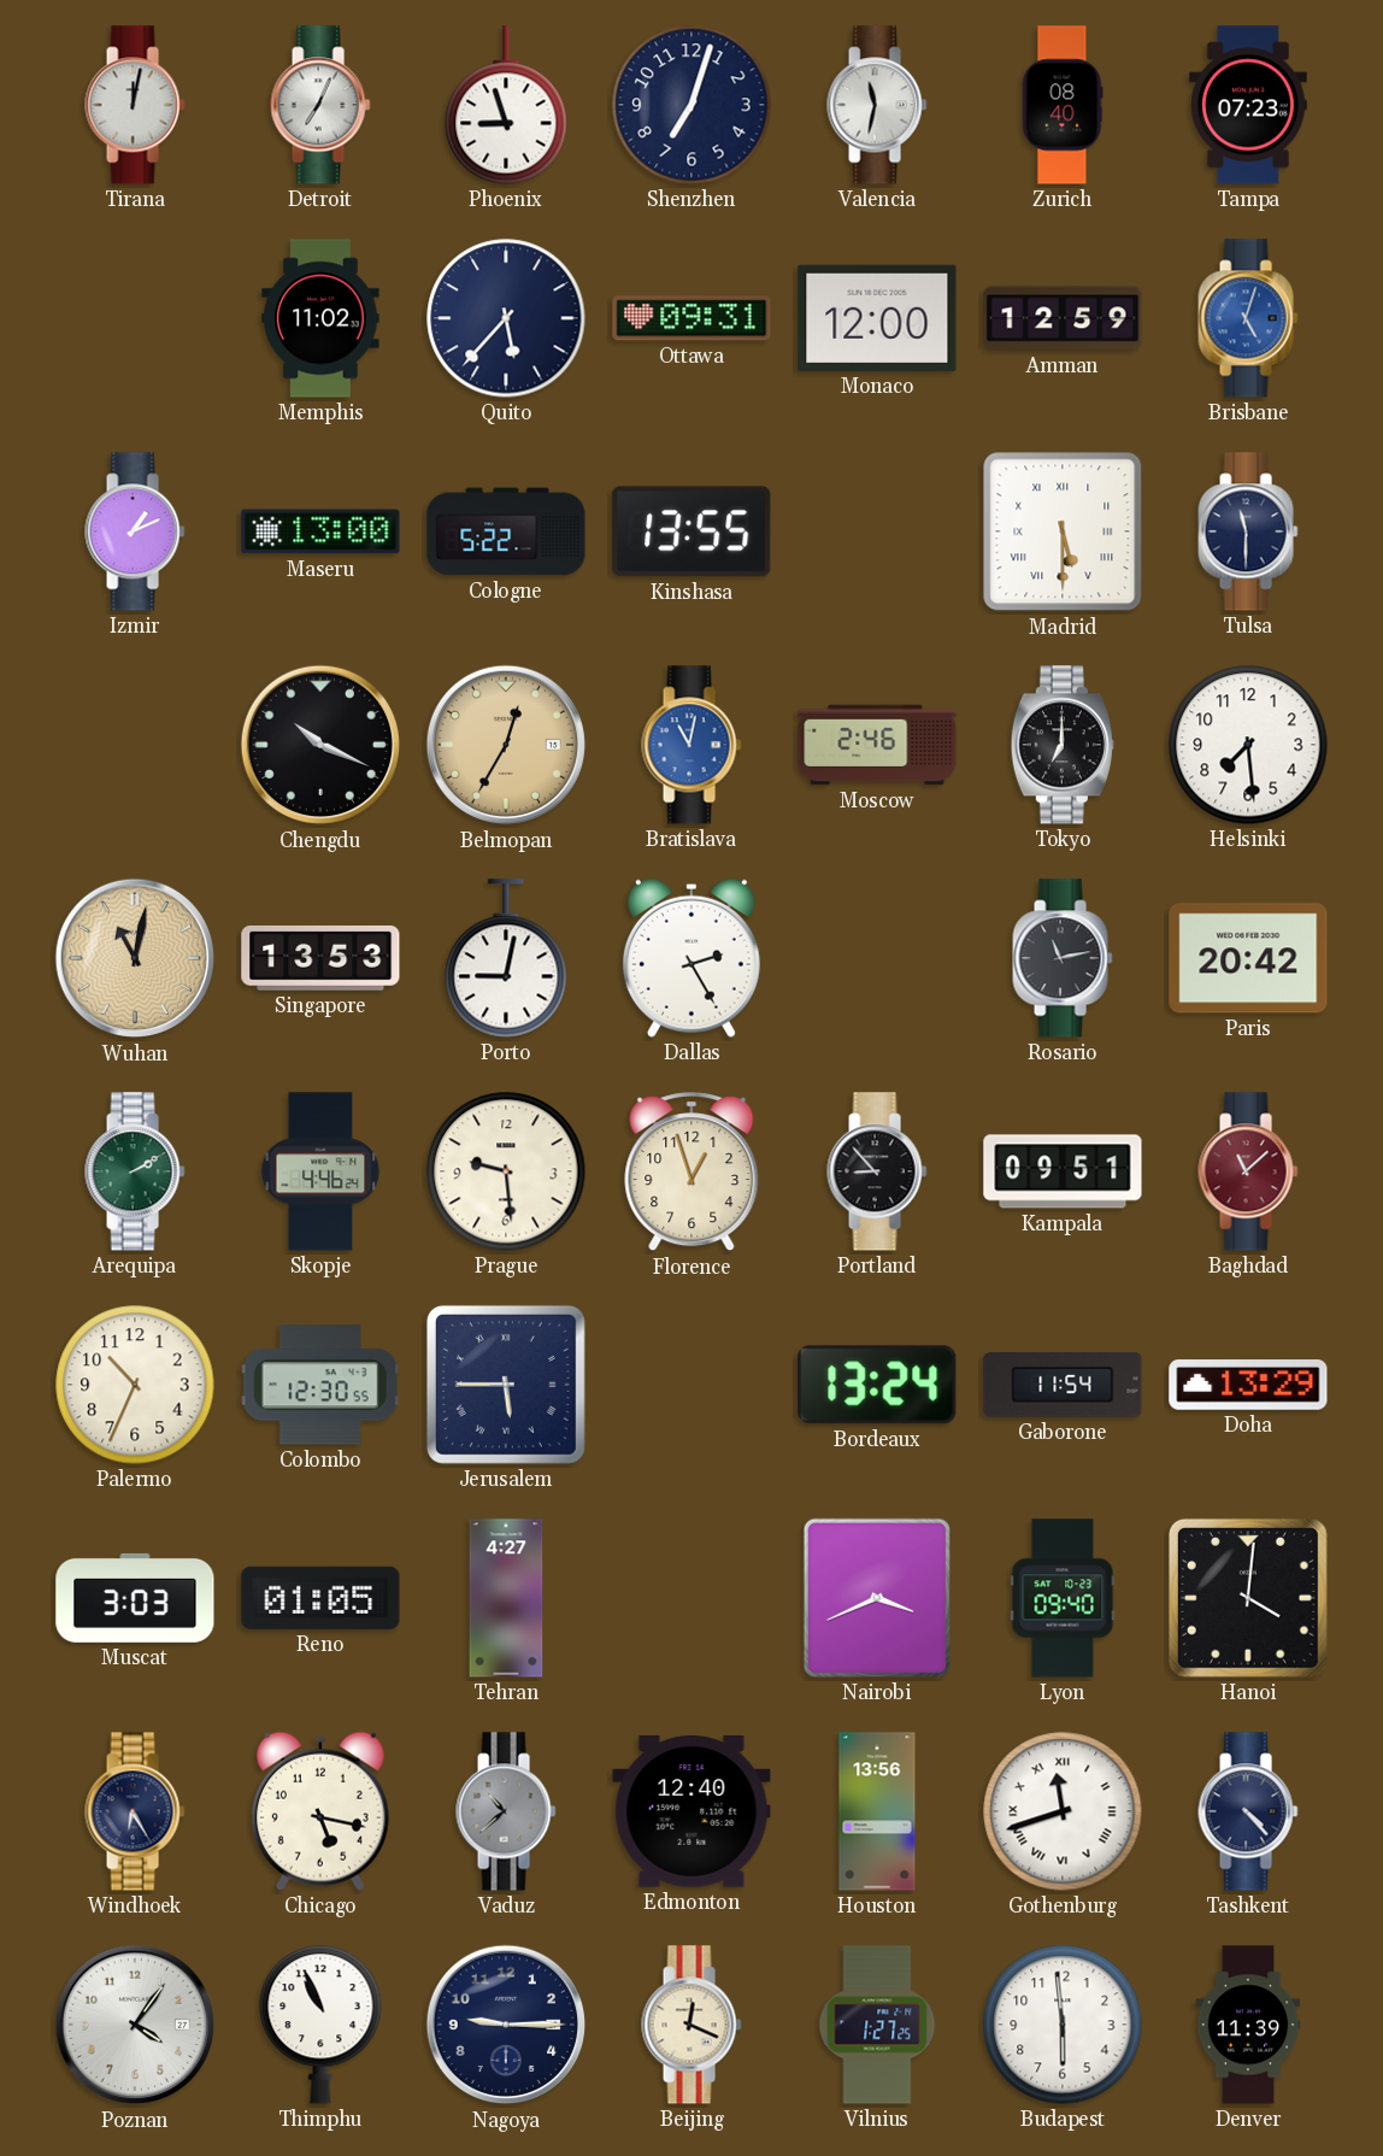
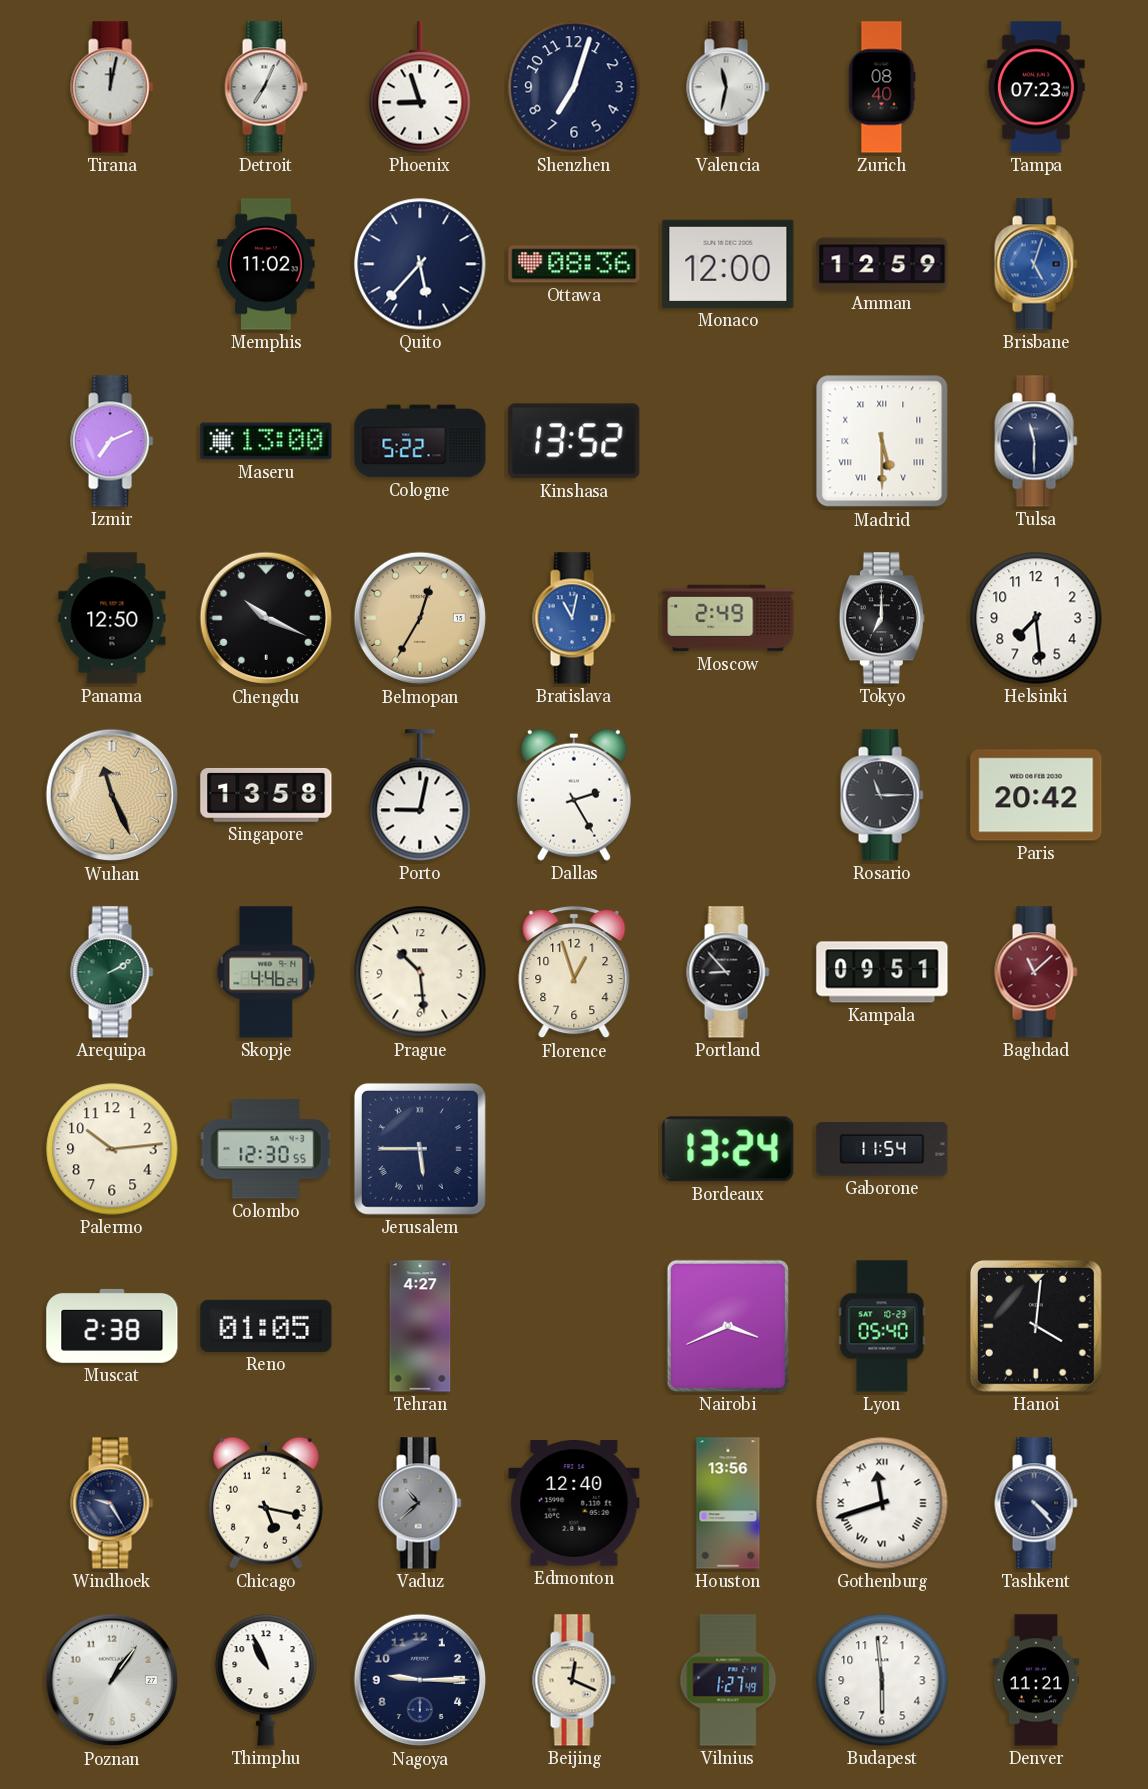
Ottawa: 09:31 -> 08:36
Izmir: 1:11 -> 7:11
Kinshasa: 13:55 -> 13:52
Panama: none -> 12:50
Moscow: 2:46 -> 2:49
Wuhan: 11:02 -> 11:26
Singapore: 13:53 -> 13:58
Rosario: 11:13 -> 11:15
Prague: 9:29 -> 10:29
Palermo: 10:34 -> 10:14
Doha: 13:29 -> none
Muscat: 3:03 -> 2:38
Lyon: 09:40 -> 05:40
Windhoek: 6:25 -> 9:25
Poznan: 4:06 -> 1:06
Vilnius: 1:27:25 -> 1:27:49
Denver: 11:39 -> 11:21
